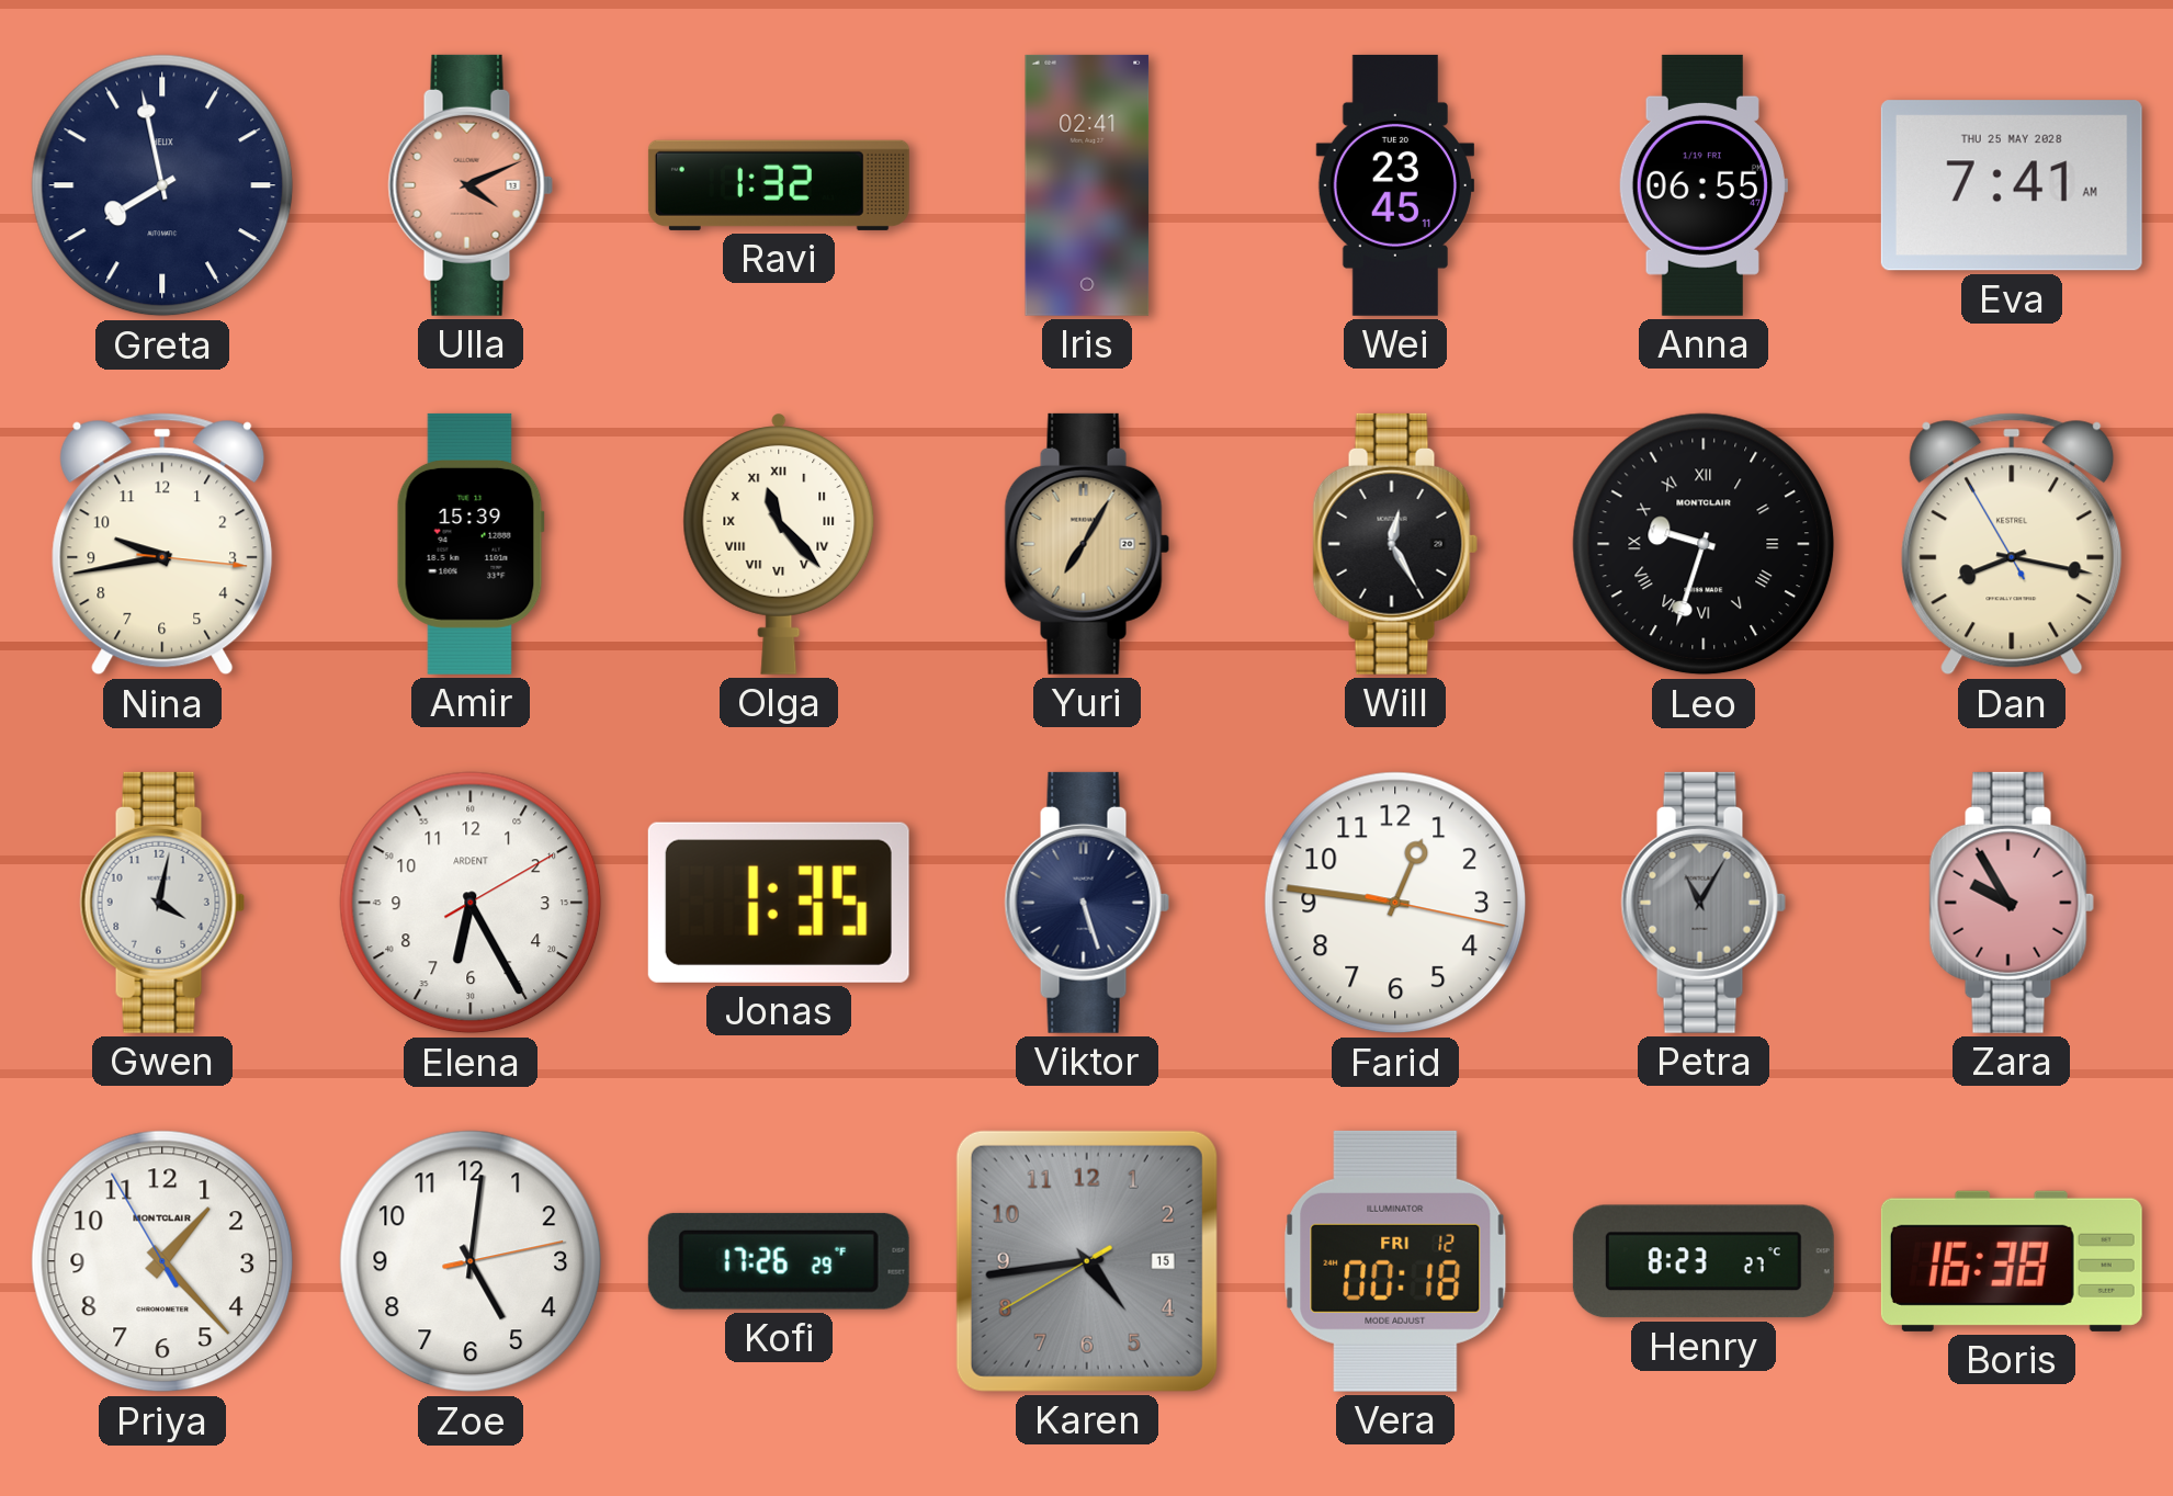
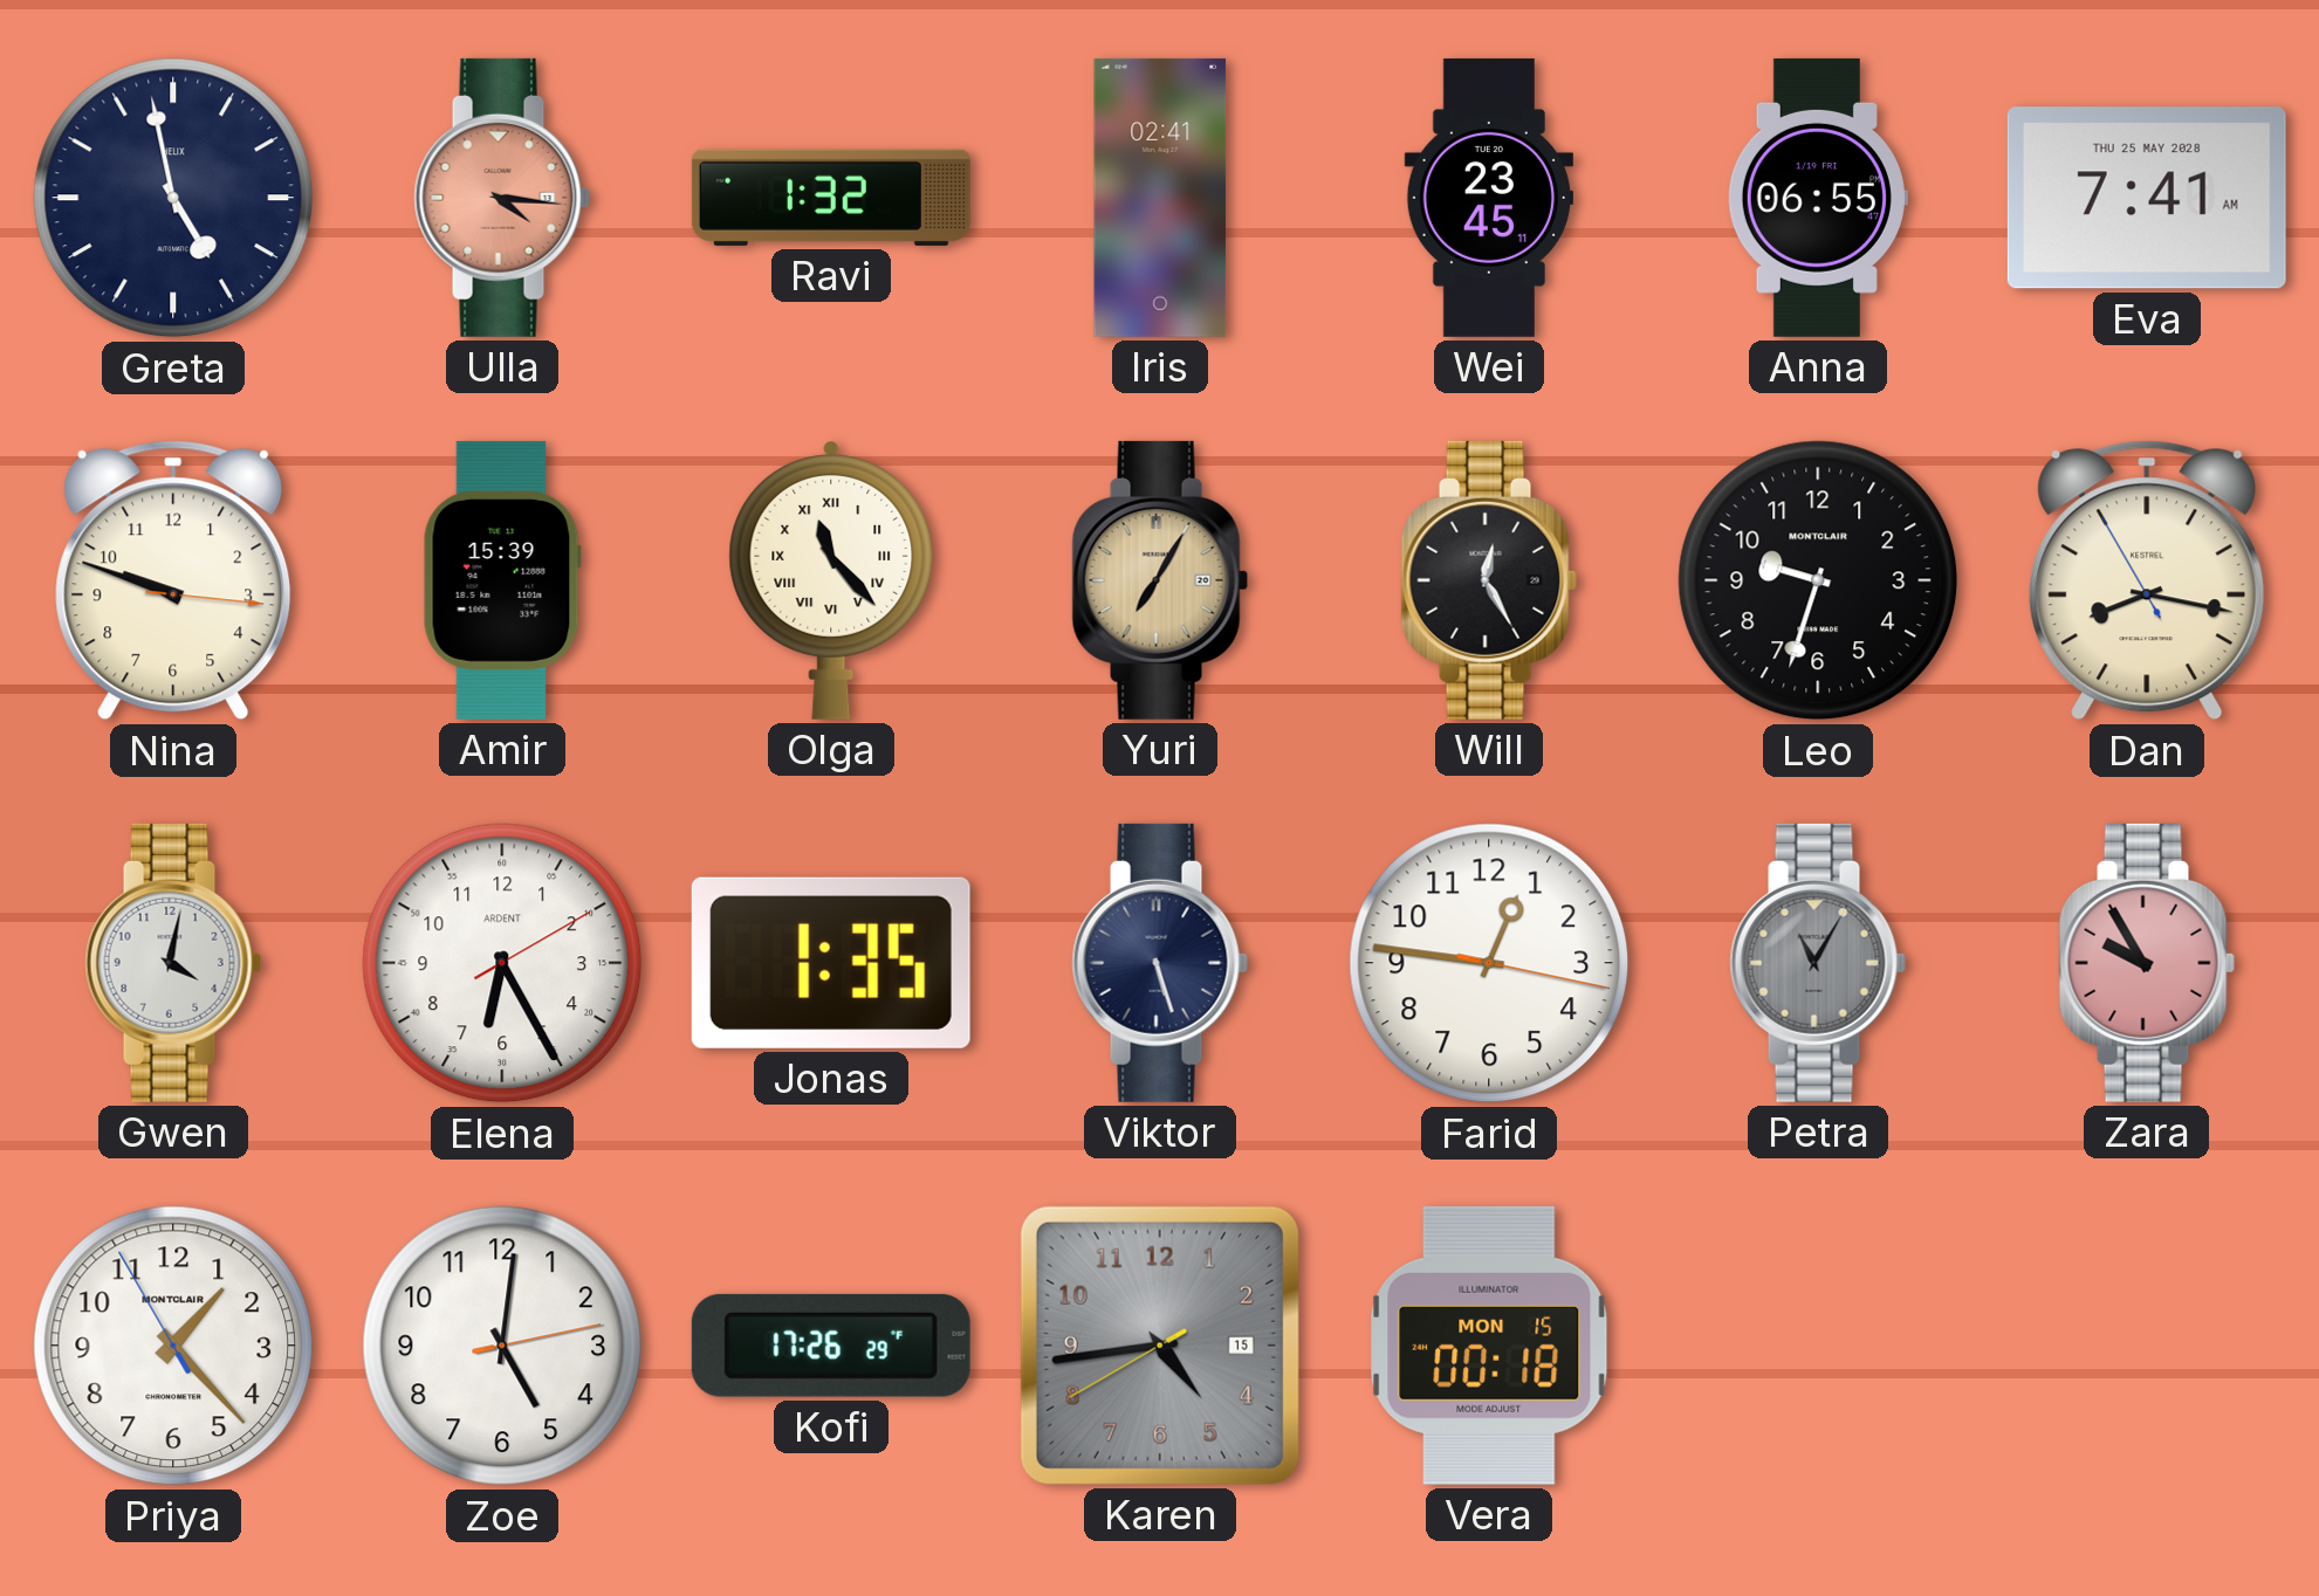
Greta: 7:58 -> 4:58
Ulla: 4:11 -> 4:16
Nina: 9:43 -> 9:48
Leo numerals: Roman -> Arabic
Vera date: FRI 12 -> MON 15
Henry: 8:23 -> none
Boris: 16:38 -> none
